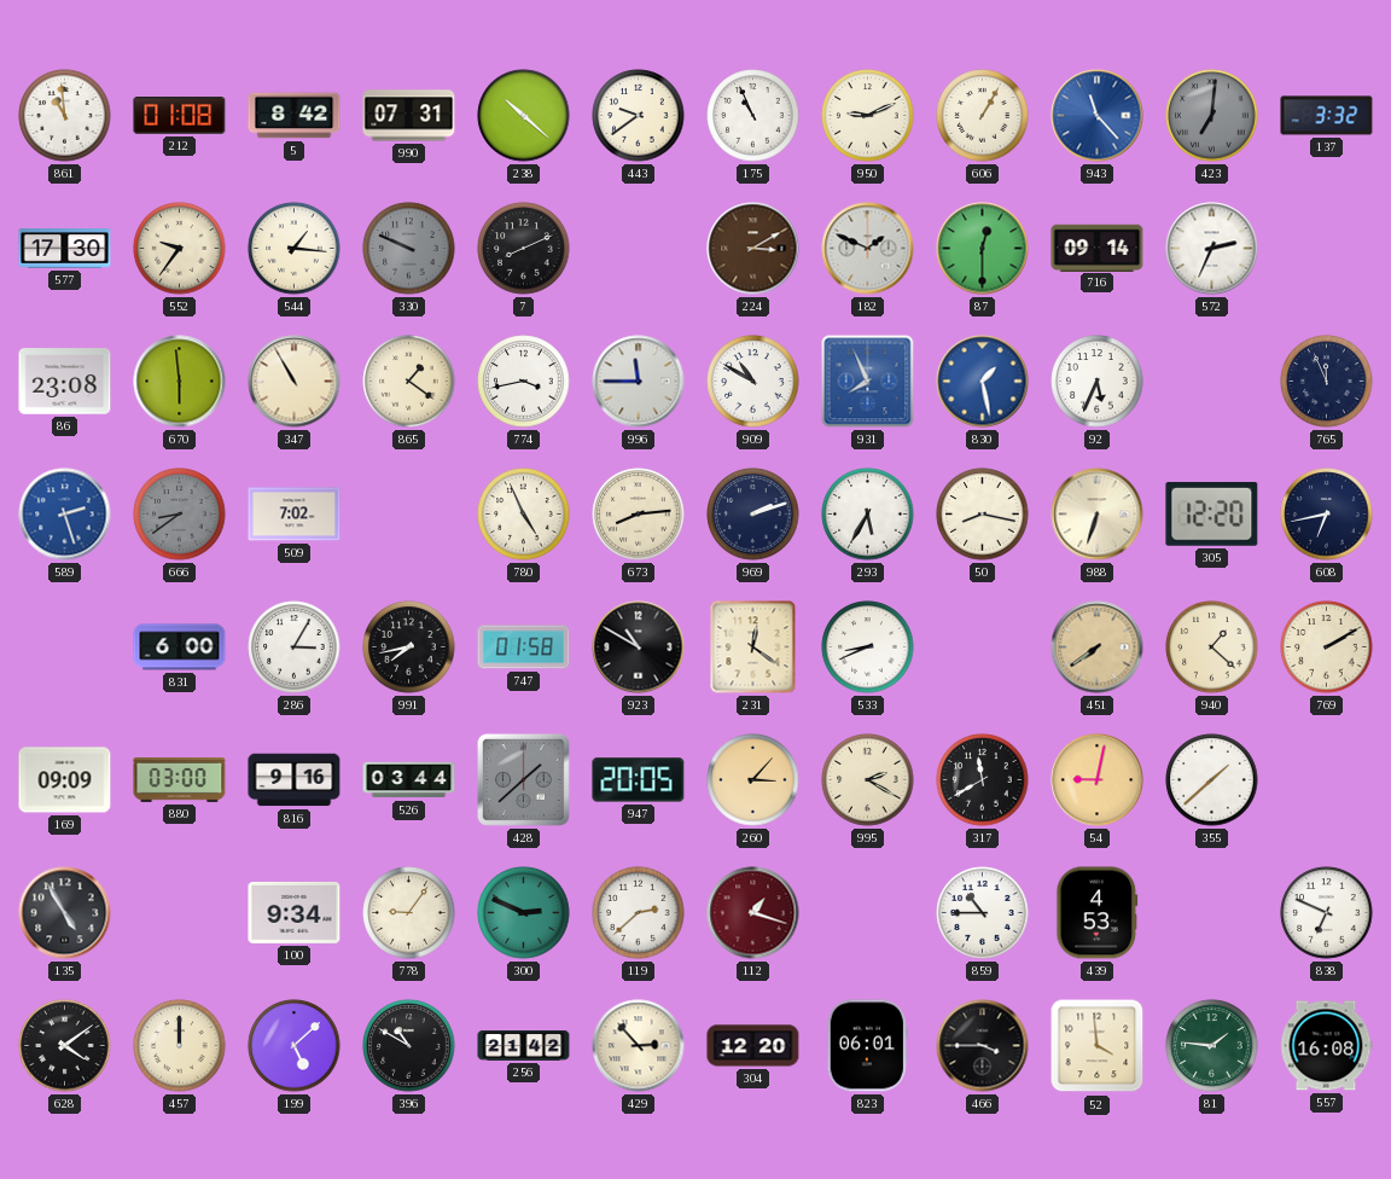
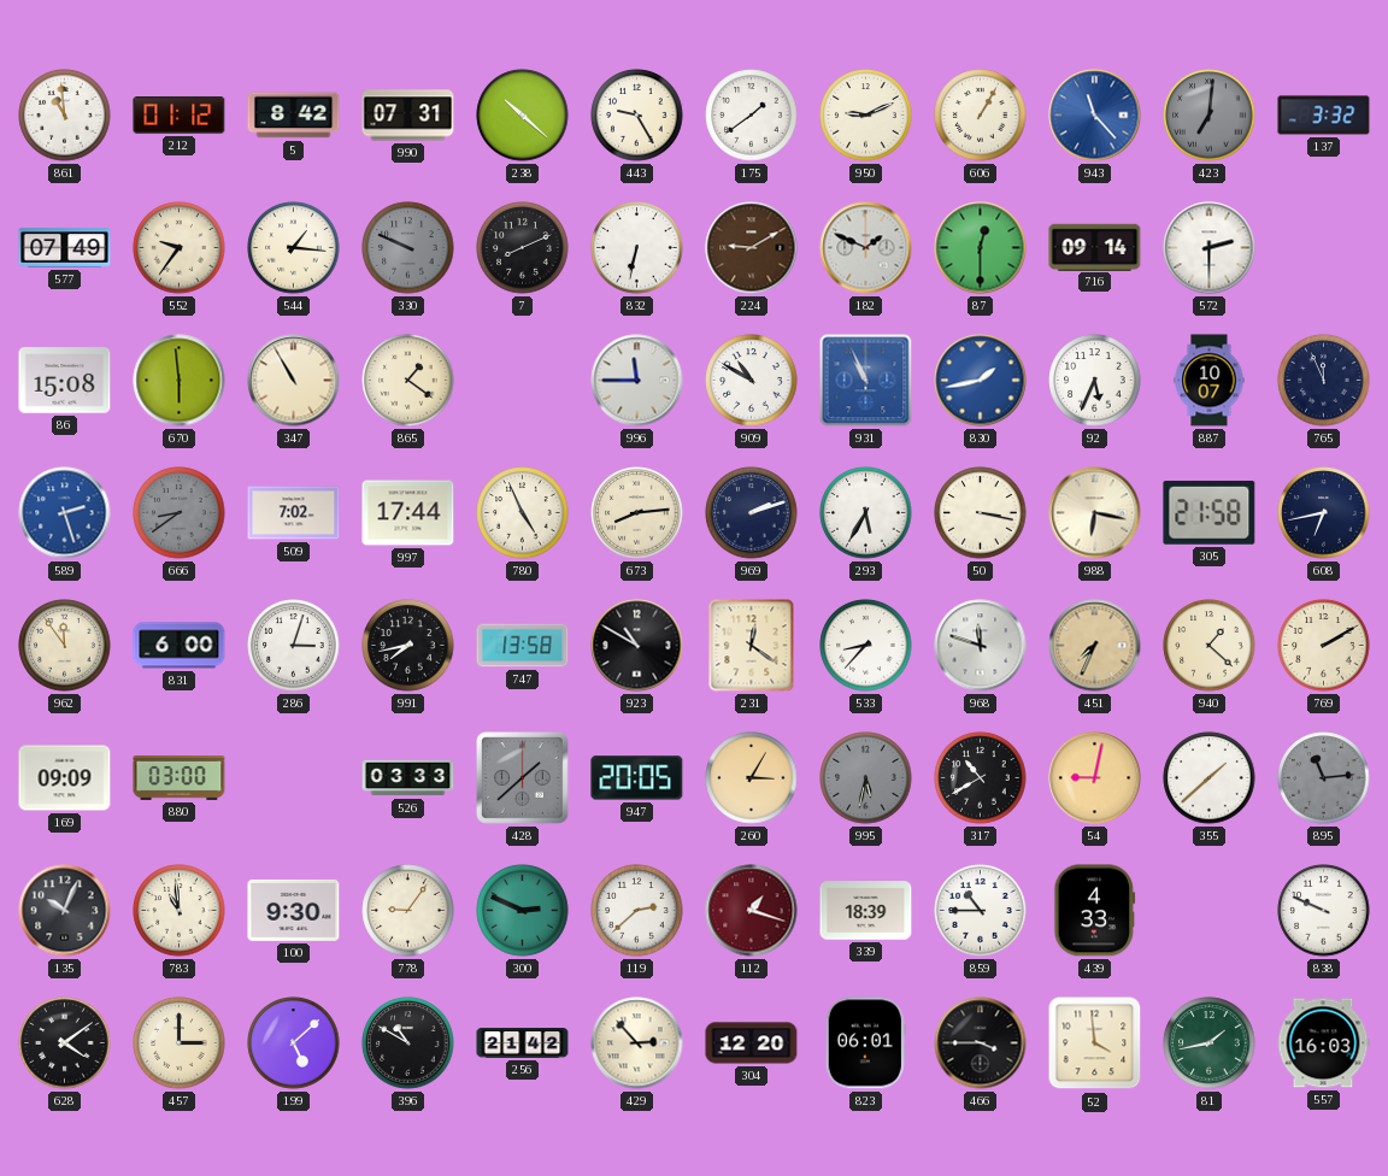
212: 01:08 -> 01:12
443: 9:39 -> 9:25
175: 10:56 -> 1:39
577: 17:30 -> 07:49
832: none -> 6:32
224: 3:10 -> 9:10
572: 2:34 -> 2:30
86: 23:08 -> 15:08
774: 3:43 -> none
931: 7:56 -> 10:56
830: 1:28 -> 1:43
887: none -> 10:07
997: none -> 17:44
50: 8:17 -> 3:17
988: 6:33 -> 6:17
305: 12:20 -> 21:58
962: none -> 11:54
286: 3:05 -> 3:03
747: 01:58 -> 13:58
533: 8:41 -> 8:37
968: none -> 11:48
451: 7:39 -> 7:34
816: 9:16 -> none
526: 03:44 -> 03:33
260: 3:07 -> 3:05
995: 2:20 -> 5:32
995 dial: cream -> grey
317: 11:40 -> 10:40
895: none -> 11:14
135: 4:55 -> 10:04
783: none -> 10:59
100: 9:34 -> 9:30
339: none -> 18:39
439: 4:53 -> 4:33
838: 6:49 -> 9:49
457: 12:00 -> 3:00
81: 1:46 -> 1:43
557: 16:08 -> 16:03
